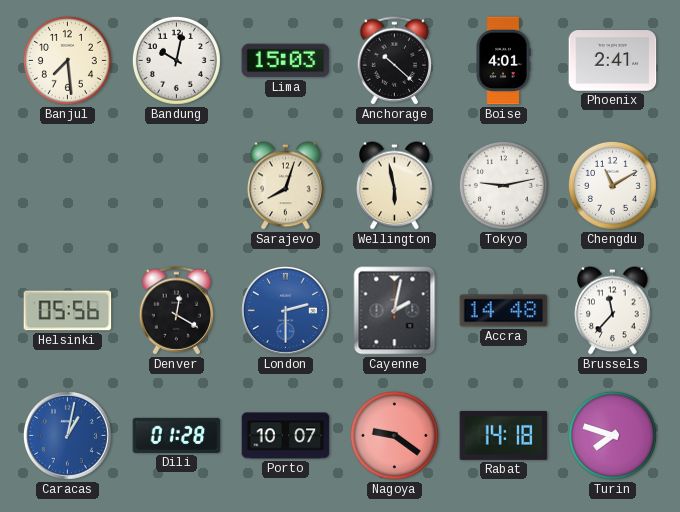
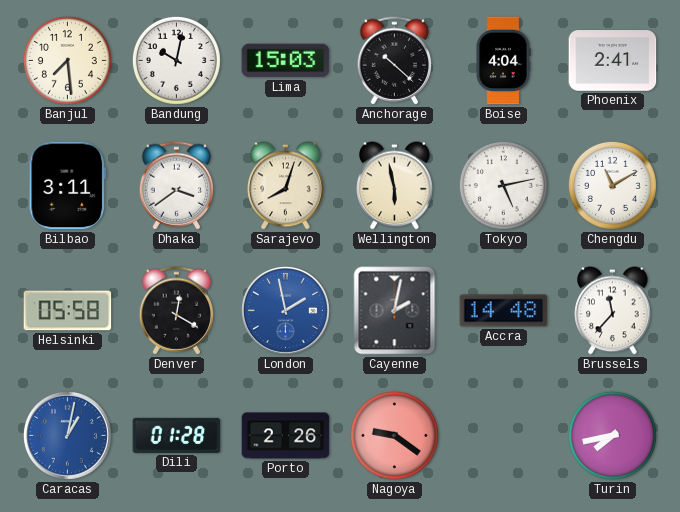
Boise: 4:01 -> 4:04
Bilbao: none -> 3:11
Dhaka: none -> 3:39
Tokyo: 9:13 -> 5:13
Helsinki: 05:56 -> 05:58
London: 2:30 -> 1:58
Porto: 10:07 -> 2:26
Rabat: 14:18 -> none
Turin: 7:48 -> 7:43
